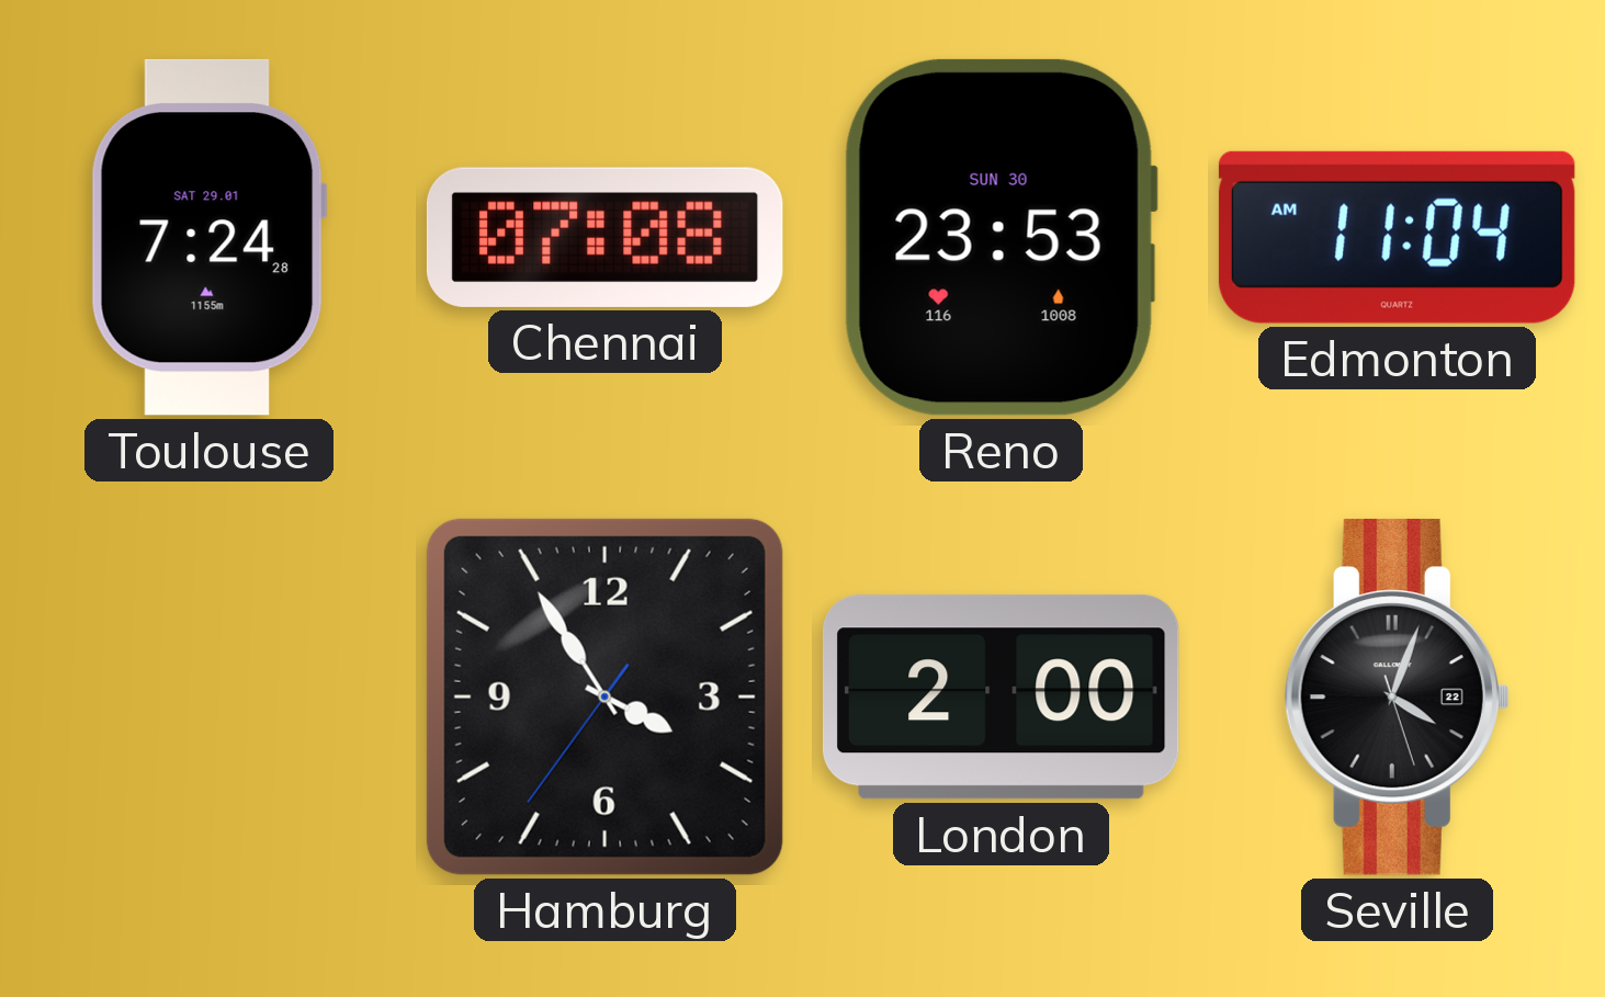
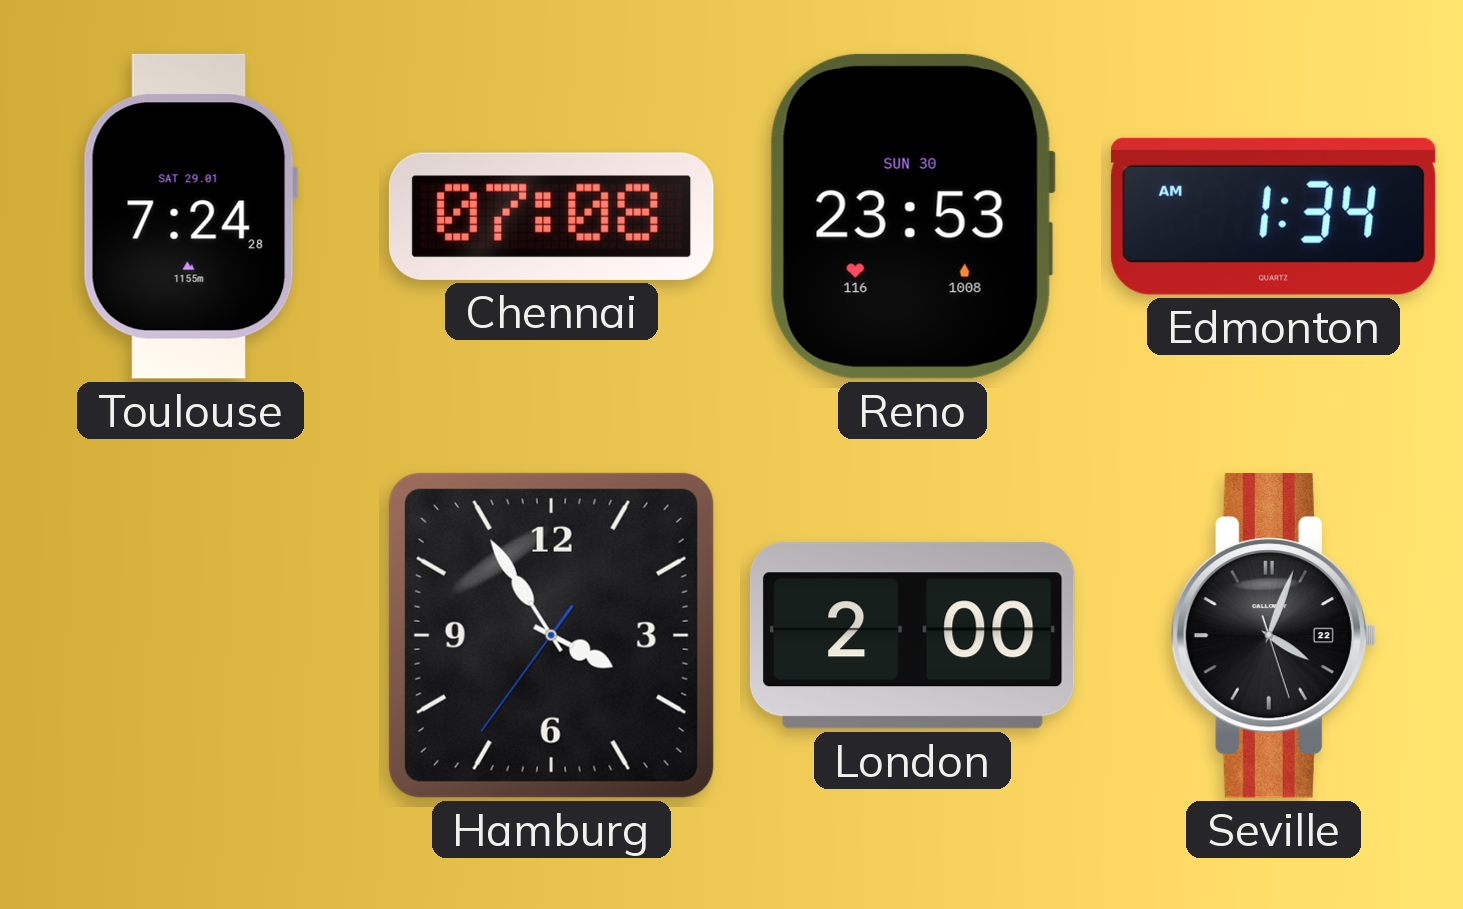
Edmonton: 11:04 -> 1:34
